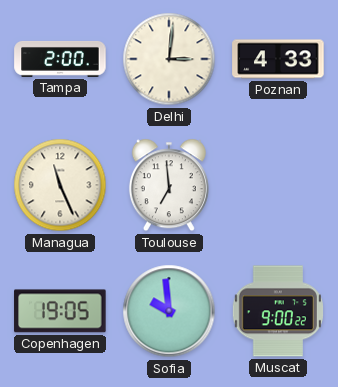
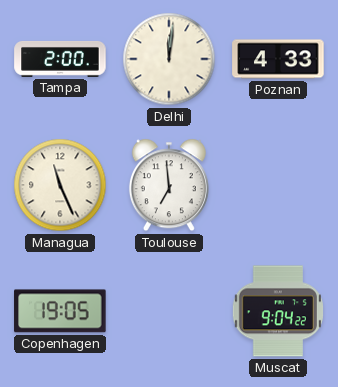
Delhi: 3:01 -> 12:01
Sofia: 9:59 -> none
Muscat: 9:00 -> 9:04
